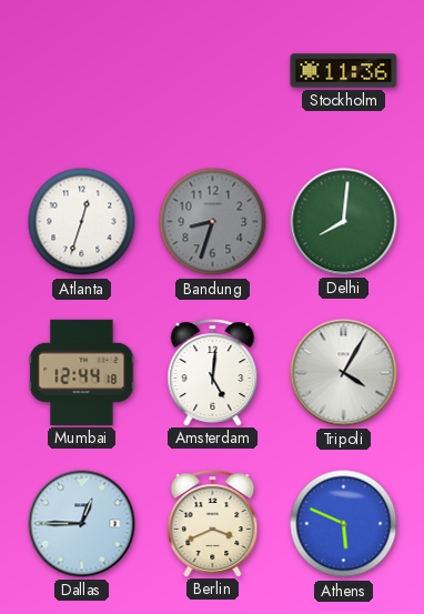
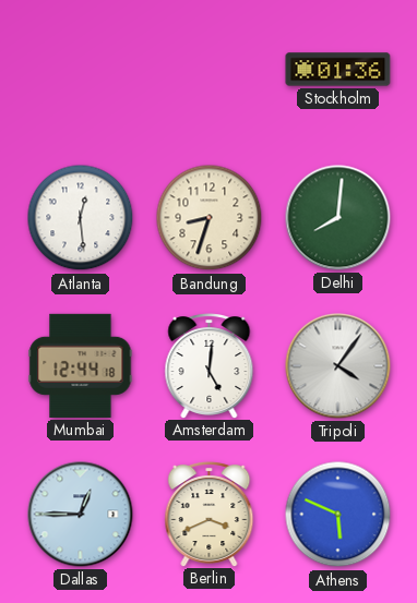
Stockholm: 11:36 -> 01:36
Atlanta: 12:33 -> 12:29
Bandung dial: grey -> cream
Tripoli: 4:05 -> 4:06
